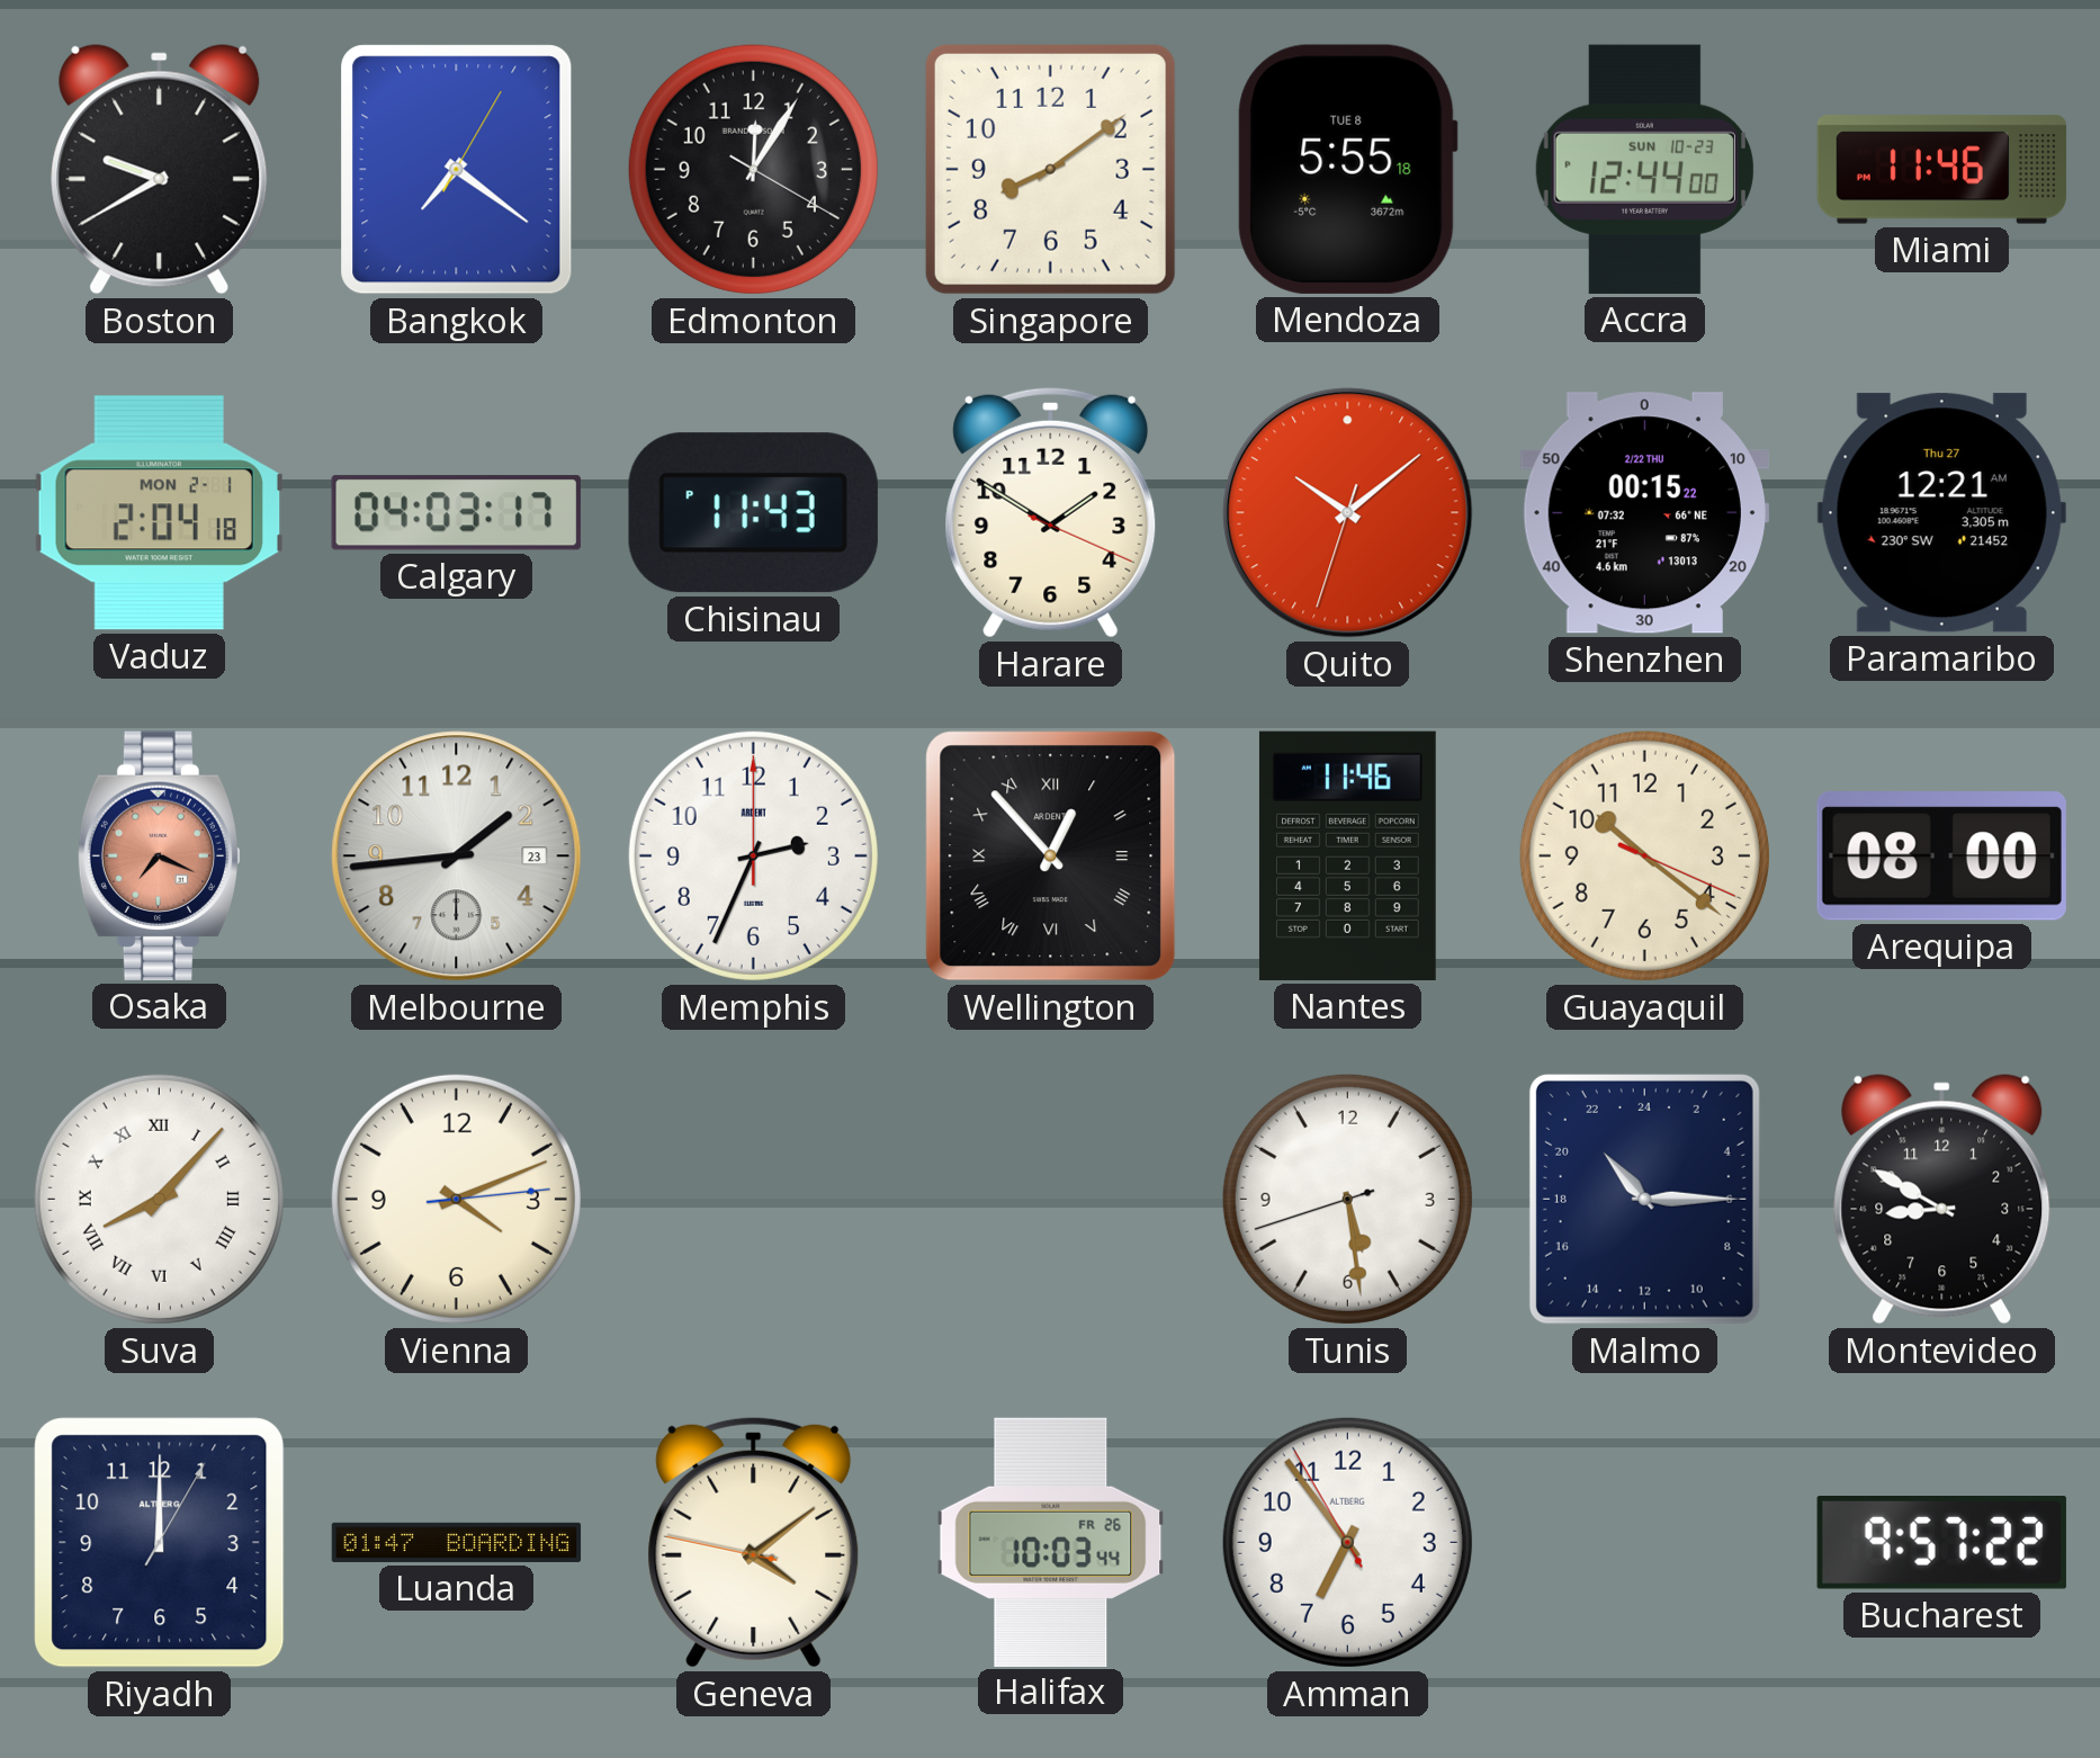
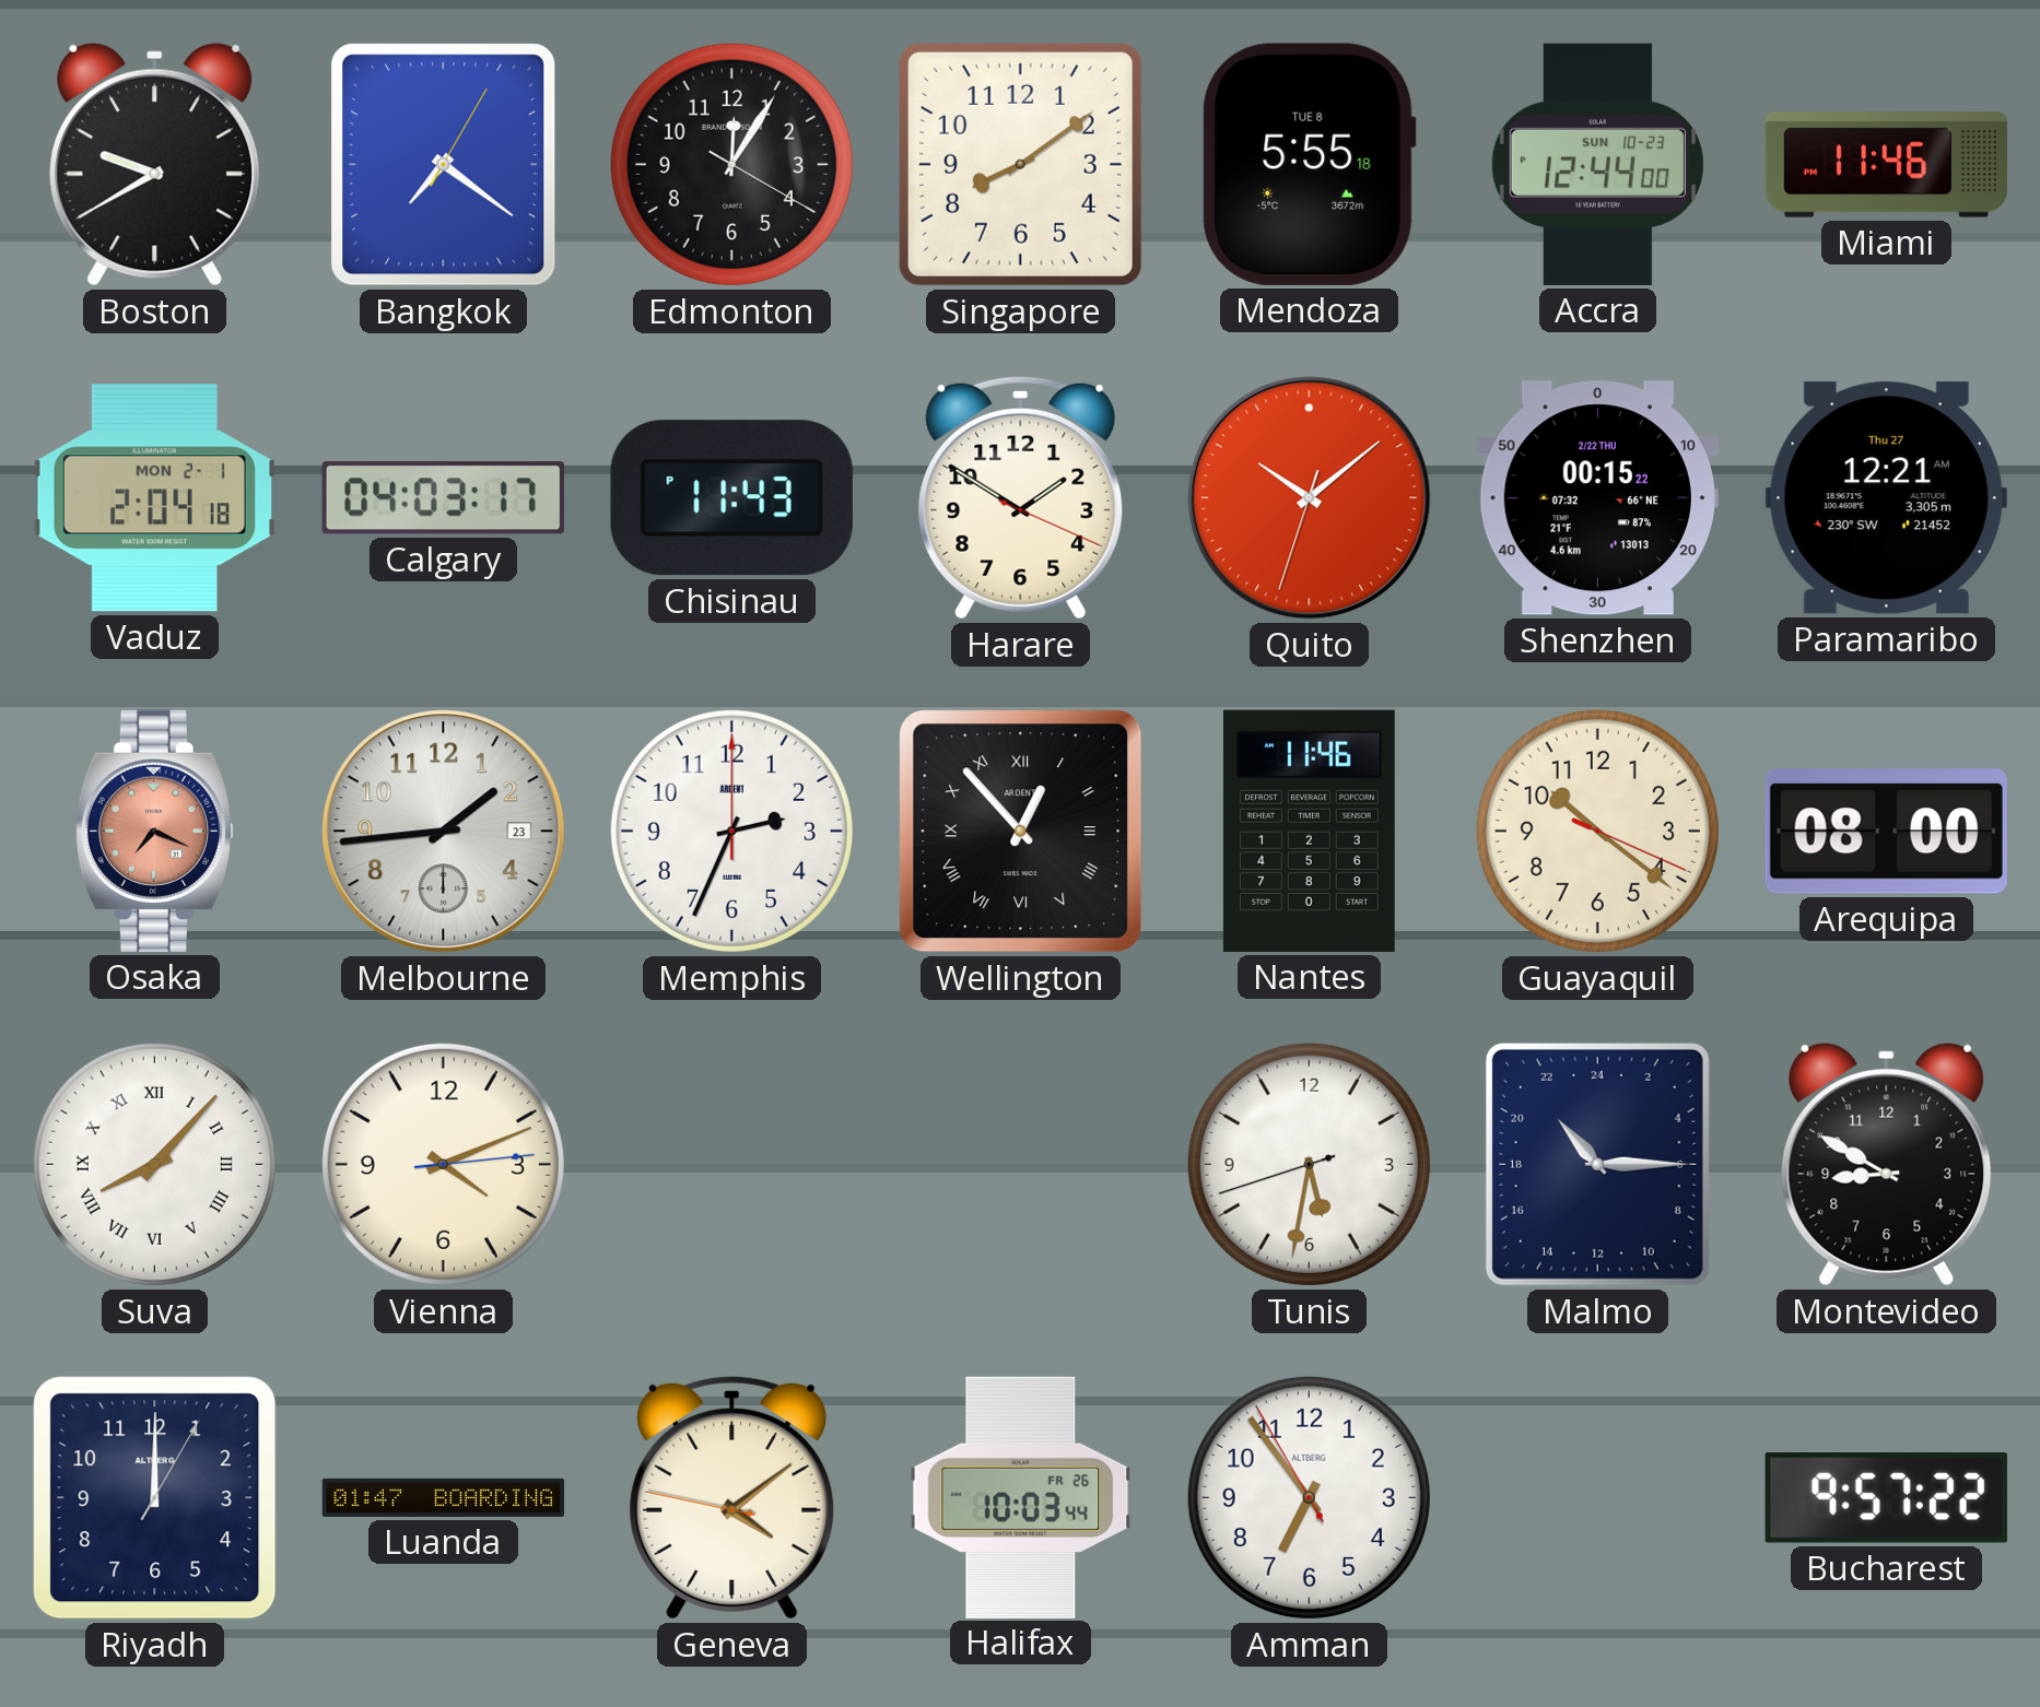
Tunis: 5:28 -> 5:31
